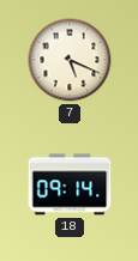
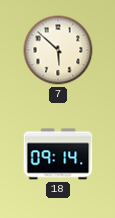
7: 5:19 -> 5:52
